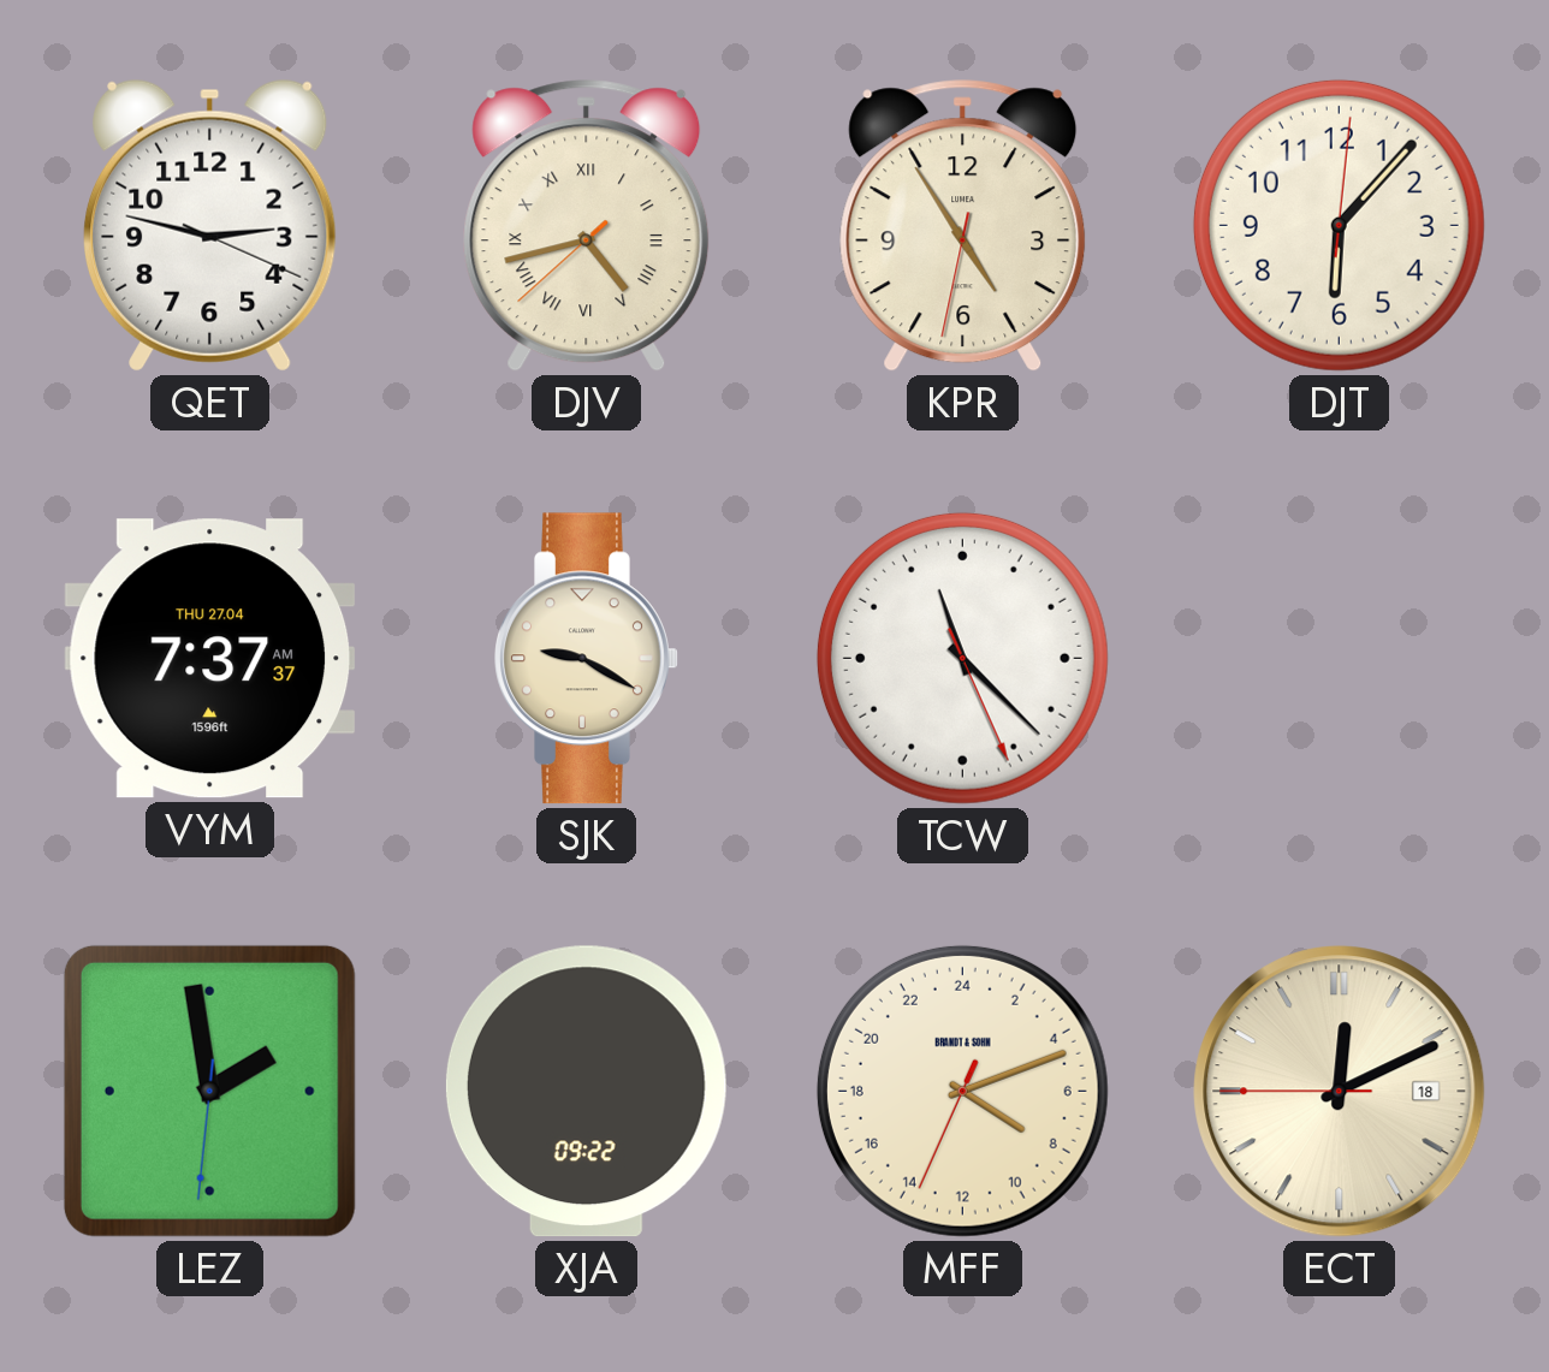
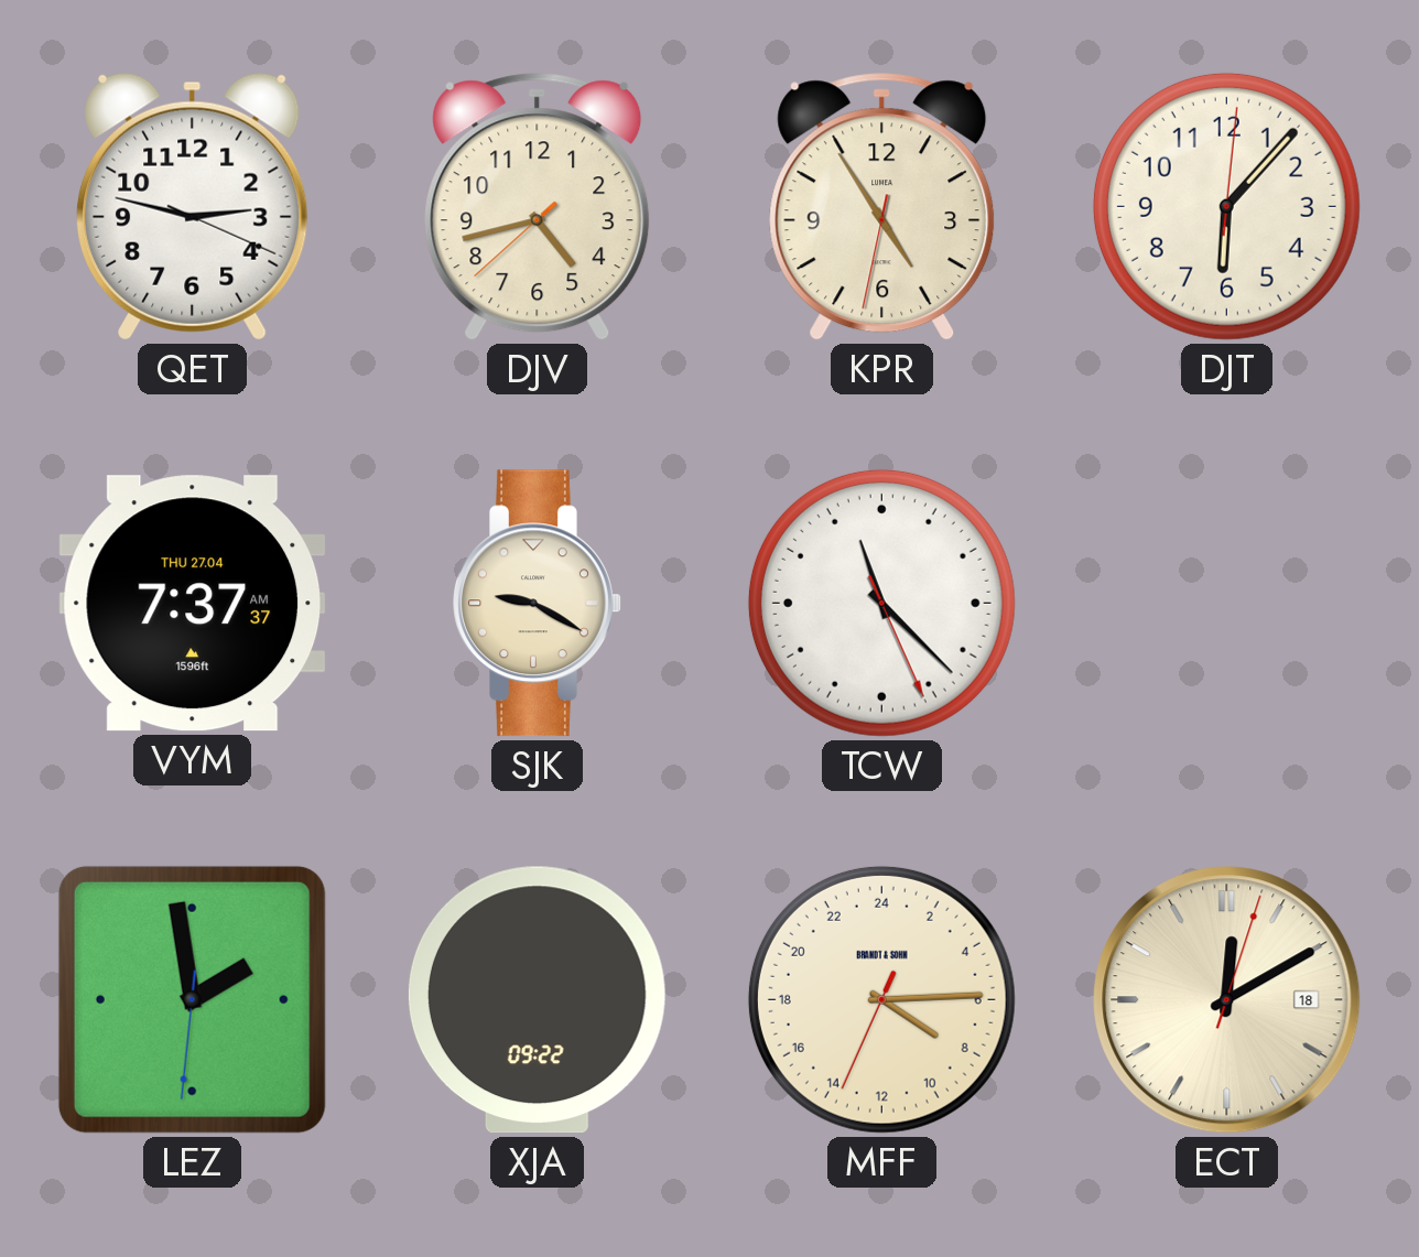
DJV numerals: Roman -> Arabic
MFF: 8:11 -> 8:14
ECT: 12:10:45 -> 12:10:03
